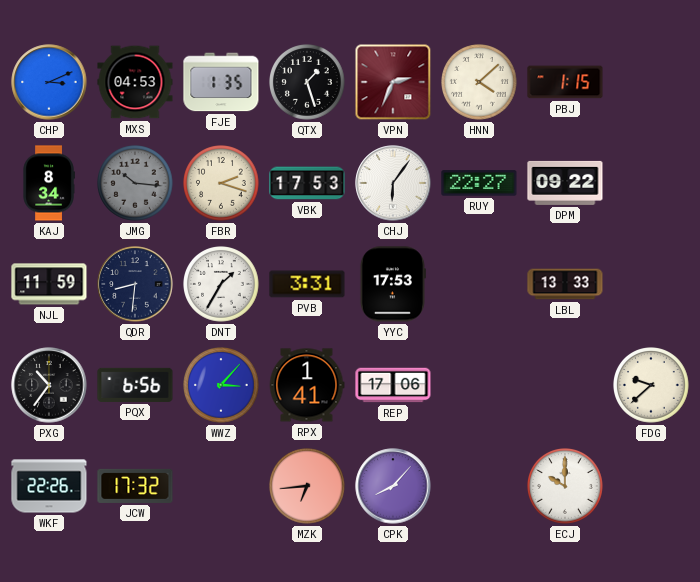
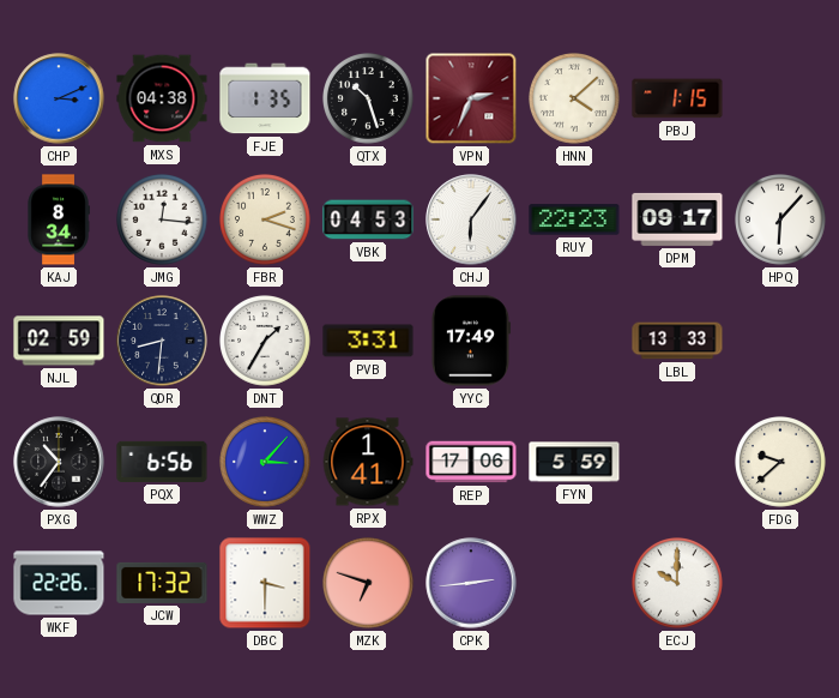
MXS: 04:53 -> 04:38
QTX: 1:27 -> 10:27
JMG: 10:16 -> 12:16
JMG dial: grey -> white
VBK: 17:53 -> 04:53
RUY: 22:27 -> 22:23
DPM: 09:22 -> 09:17
HPQ: none -> 6:07
NJL: 11:59 -> 02:59
YYC: 17:53 -> 17:49
FYN: none -> 5:59
DBC: none -> 3:30
MZK: 6:44 -> 6:48
CPK: 8:07 -> 2:44
